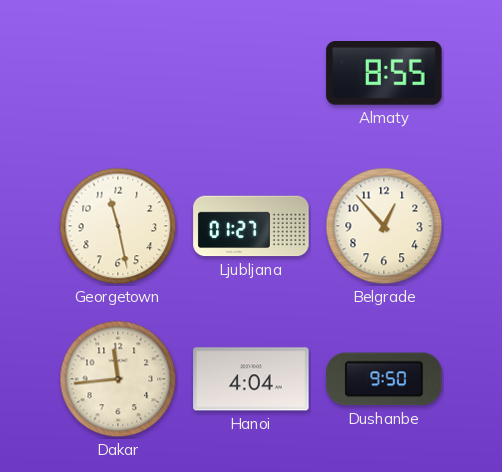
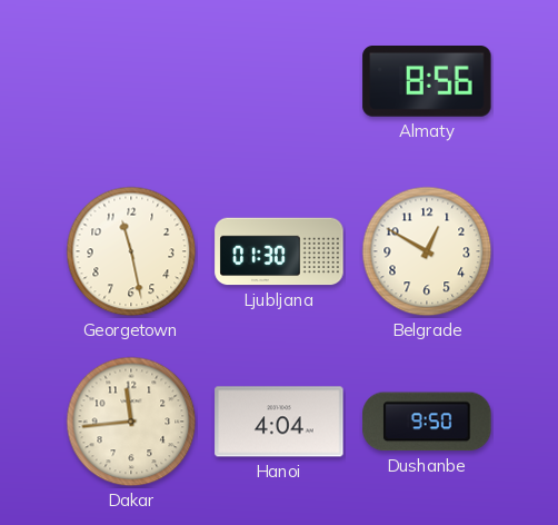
Almaty: 8:55 -> 8:56
Ljubljana: 01:27 -> 01:30
Belgrade: 12:53 -> 12:50
